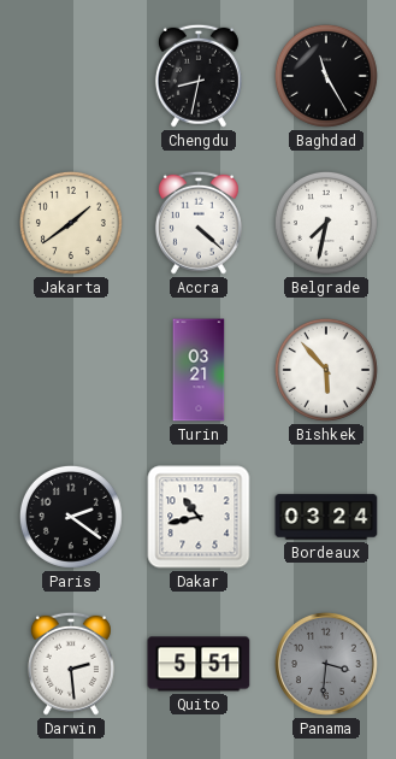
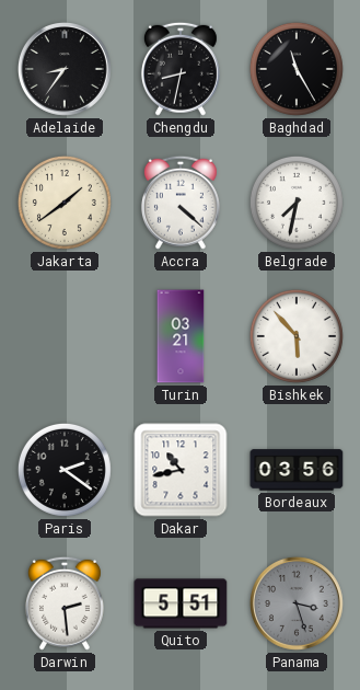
Adelaide: none -> 8:36
Bordeaux: 03:24 -> 03:56
Panama: 3:31 -> 3:27
